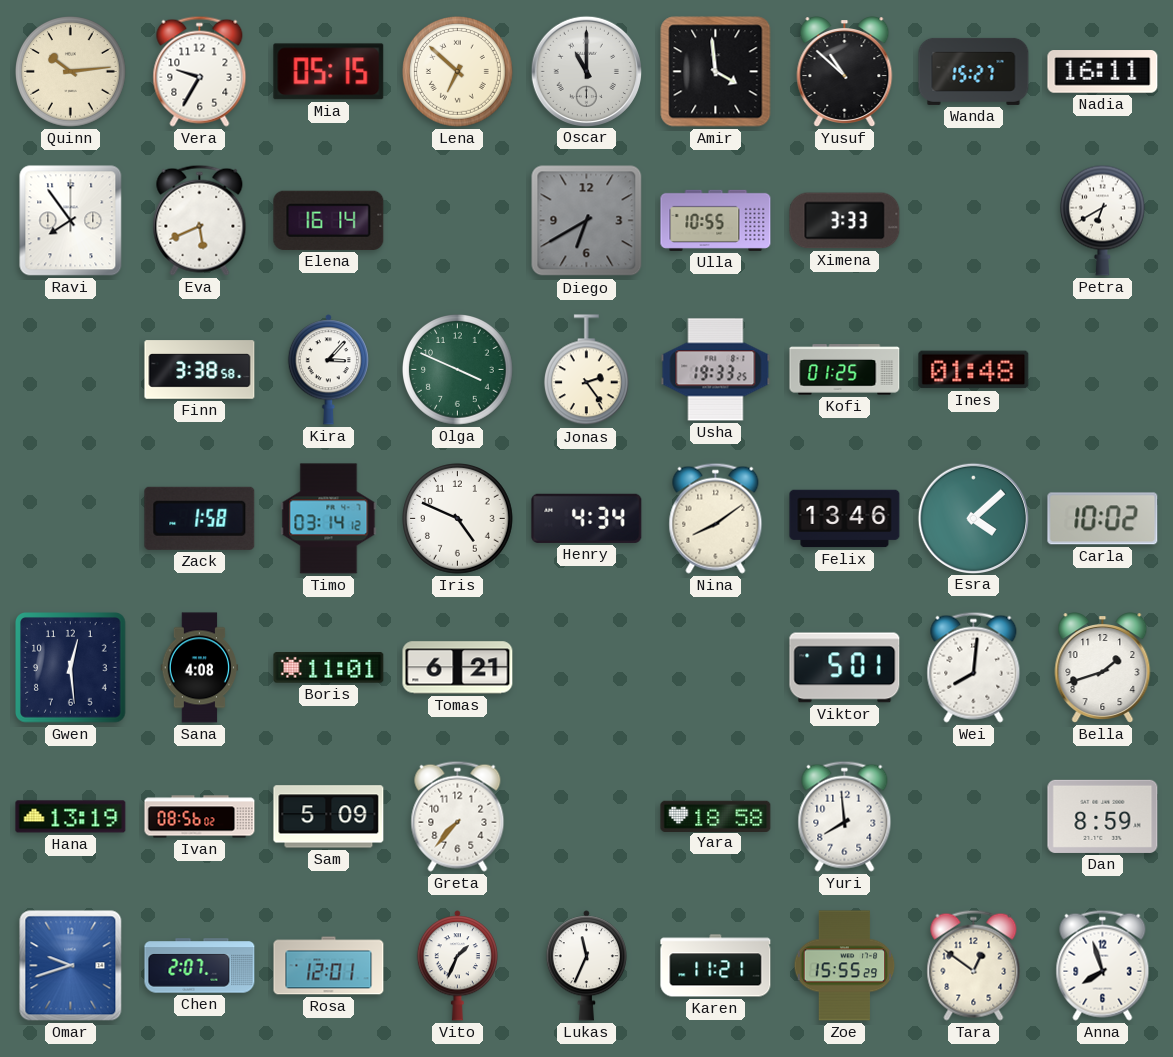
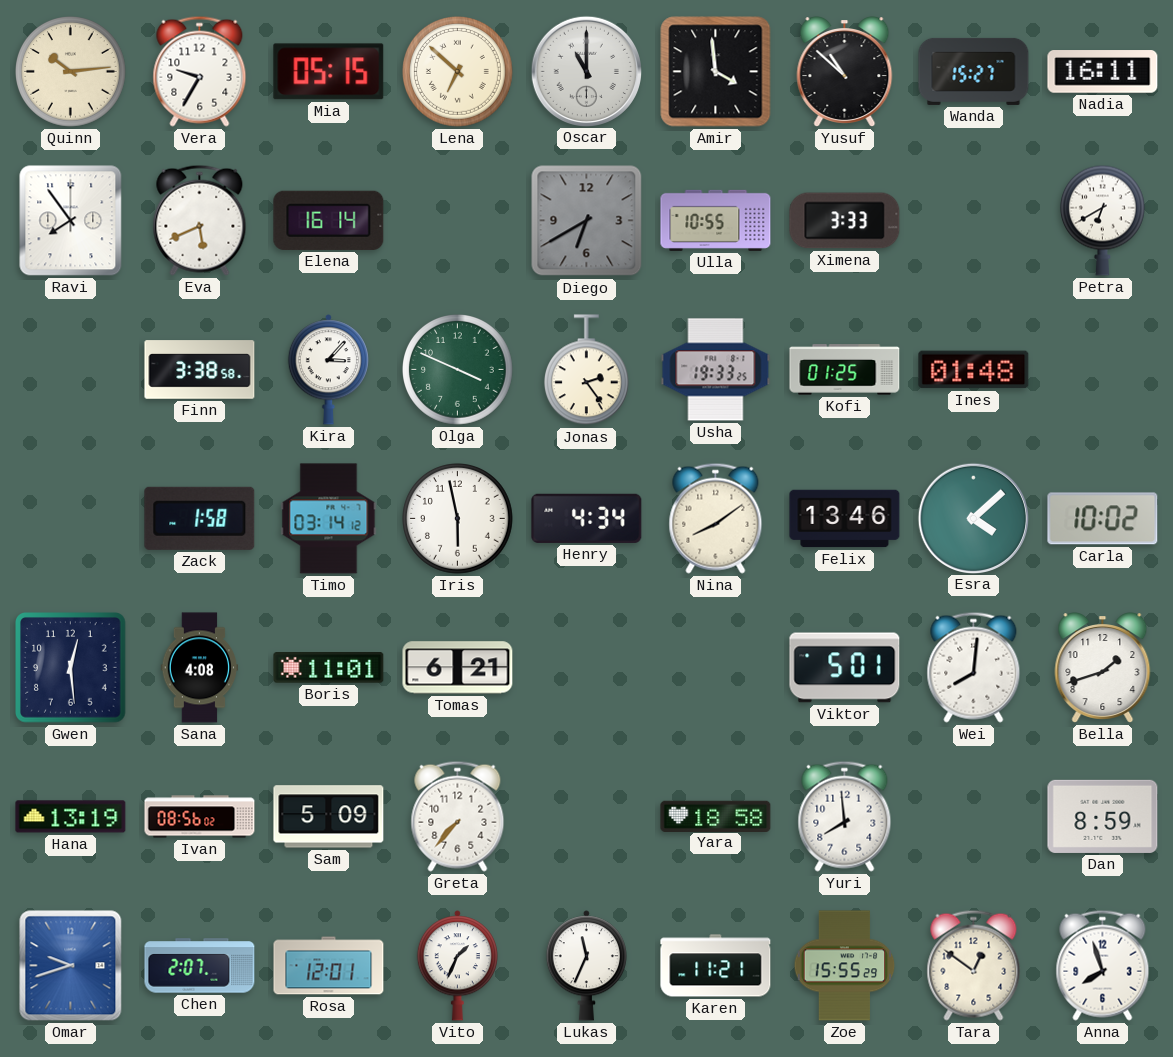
Iris: 4:49 -> 5:58
